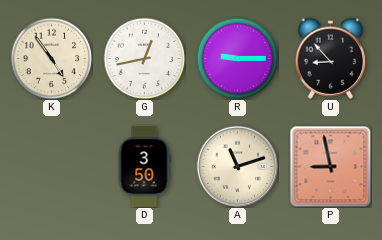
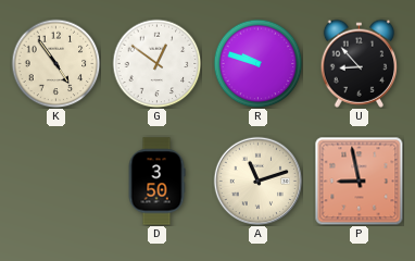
G: 12:43 -> 12:51
R: 9:15 -> 9:48
